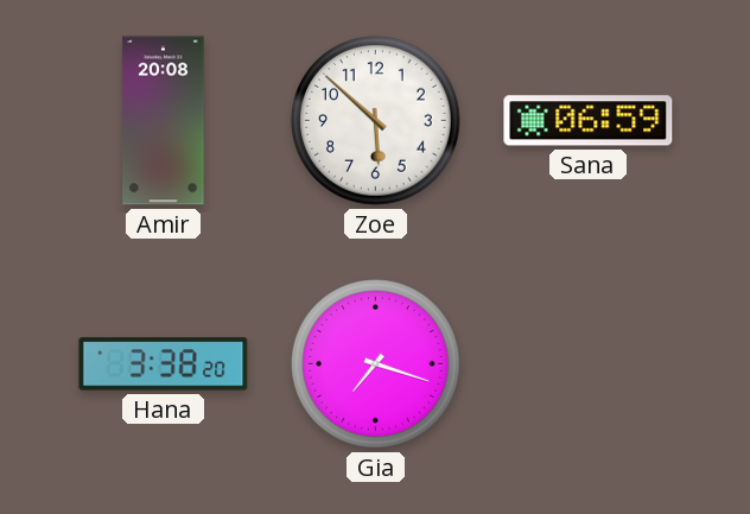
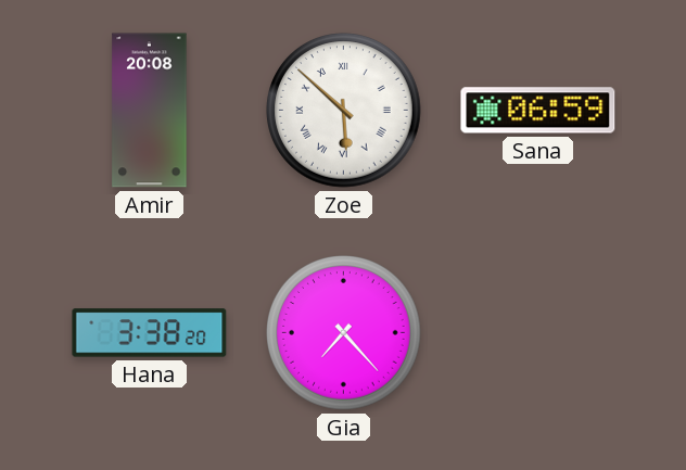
Zoe numerals: Arabic -> Roman
Gia: 7:18 -> 7:23
